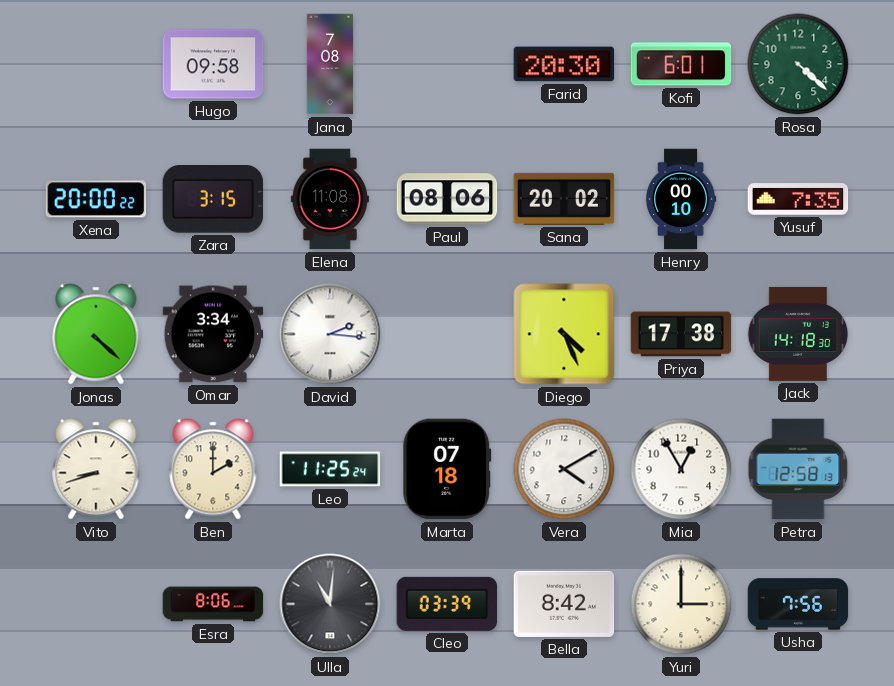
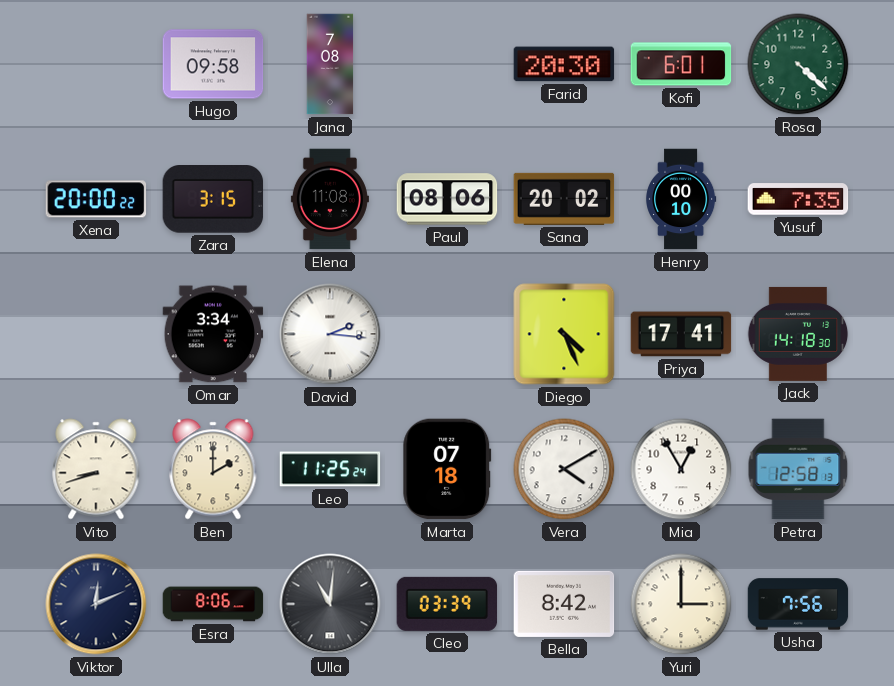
Jonas: 4:22 -> none
Priya: 17:38 -> 17:41
Viktor: none -> 12:11
